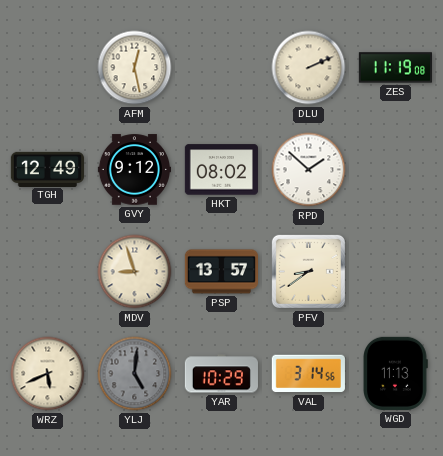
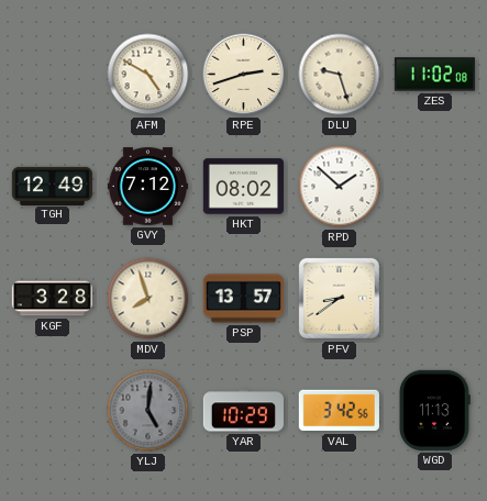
AFM: 12:28 -> 4:50
RPE: none -> 2:42
DLU: 2:11 -> 9:27
ZES: 11:19 -> 11:02
GVY: 9:12 -> 7:12
KGF: none -> 3:28
MDV: 8:57 -> 7:57
WRZ: 5:41 -> none
VAL: 3:14 -> 3:42
